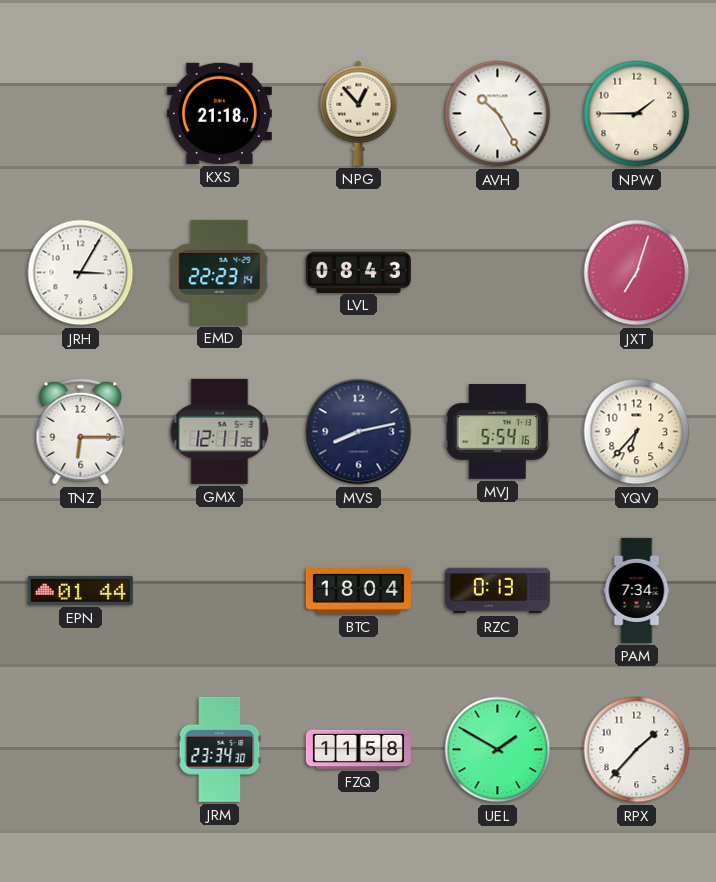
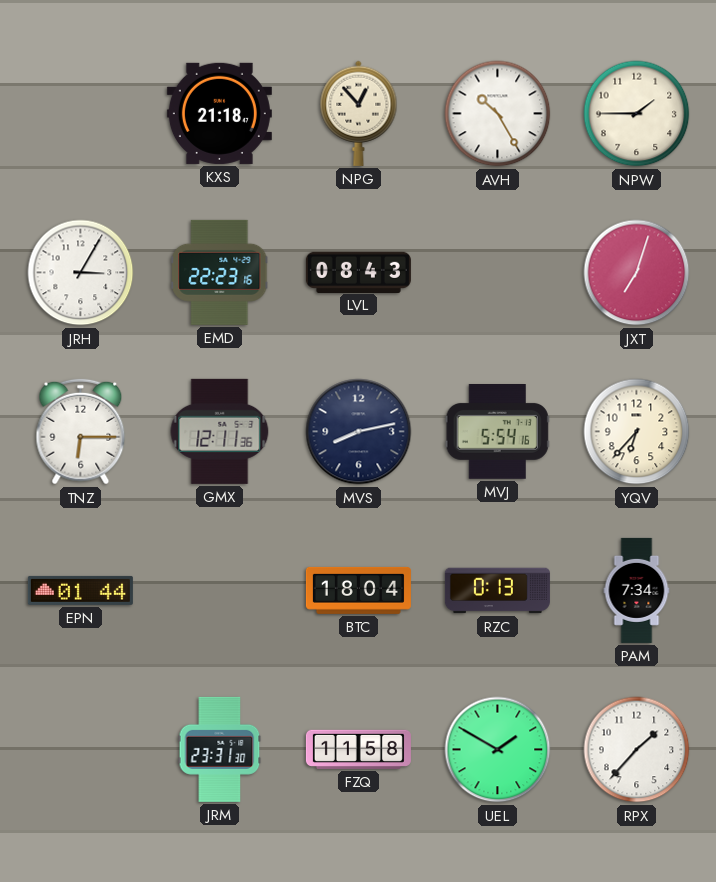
EMD: 22:23:14 -> 22:23:16
JRM: 23:34 -> 23:31
